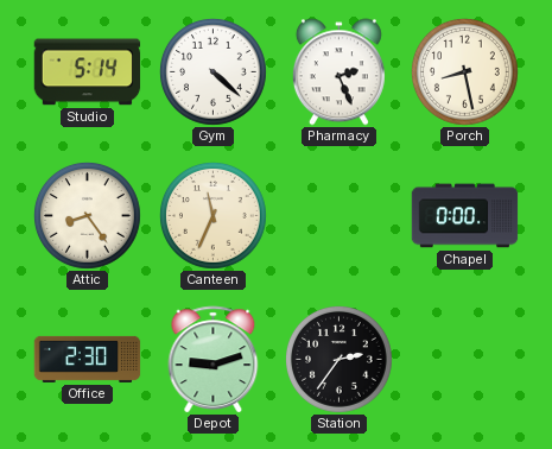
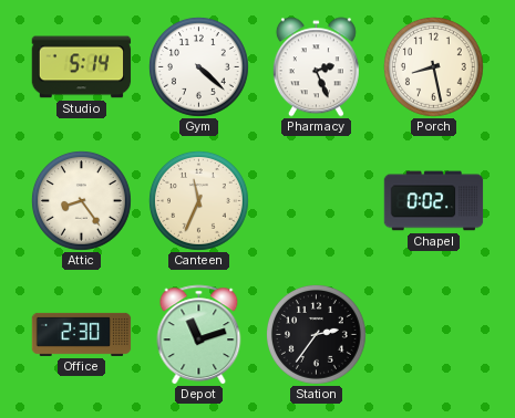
Chapel: 0:00 -> 0:02
Depot: 9:12 -> 11:12
